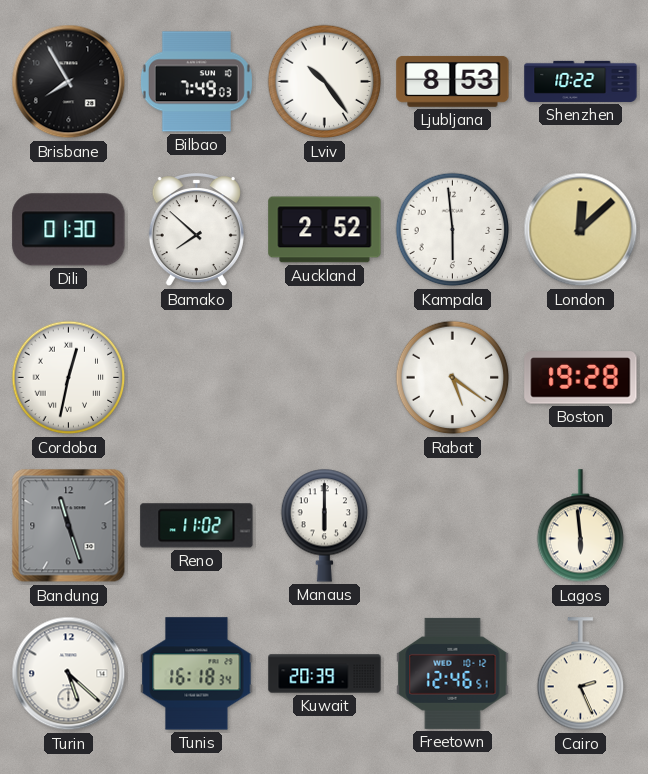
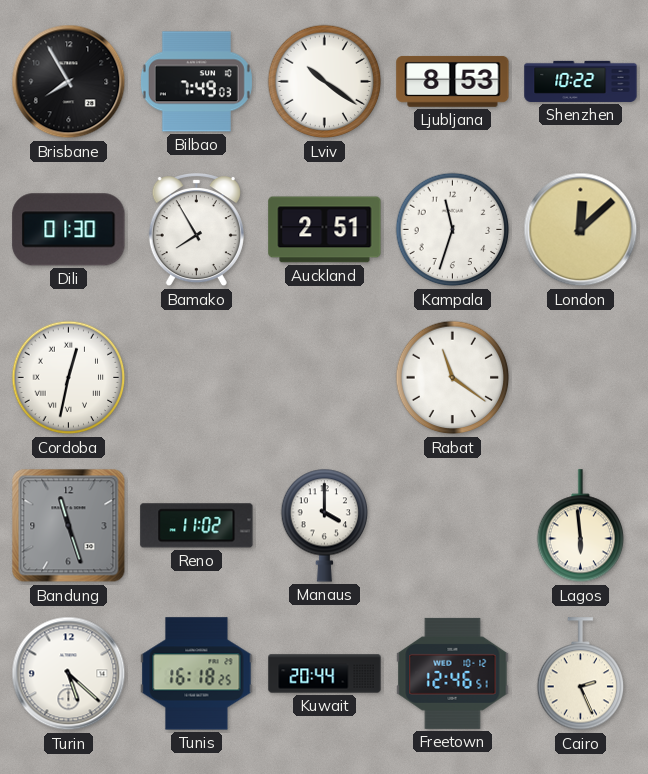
Lviv: 10:24 -> 10:21
Bamako: 7:52 -> 7:55
Auckland: 2:52 -> 2:51
Kampala: 5:59 -> 11:33
Rabat: 5:21 -> 11:21
Boston: 19:28 -> none
Manaus: 6:00 -> 4:00
Tunis: 16:18:34 -> 16:18:25
Kuwait: 20:39 -> 20:44
